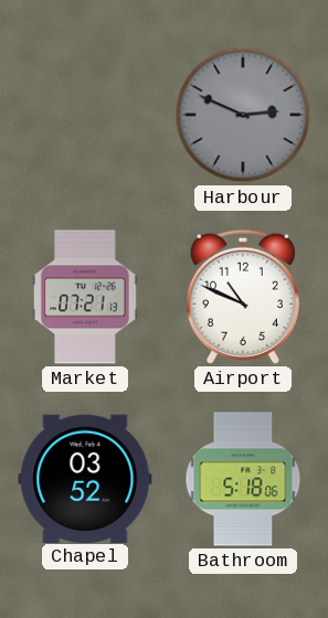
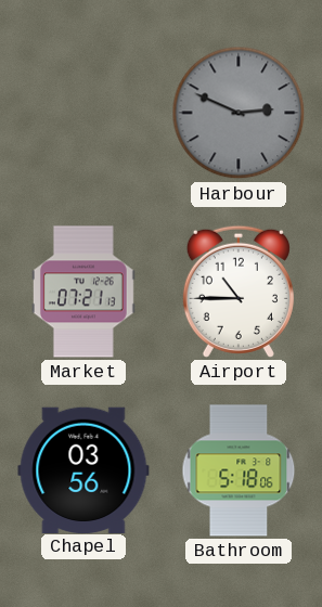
Airport: 10:49 -> 10:45
Chapel: 03:52 -> 03:56
